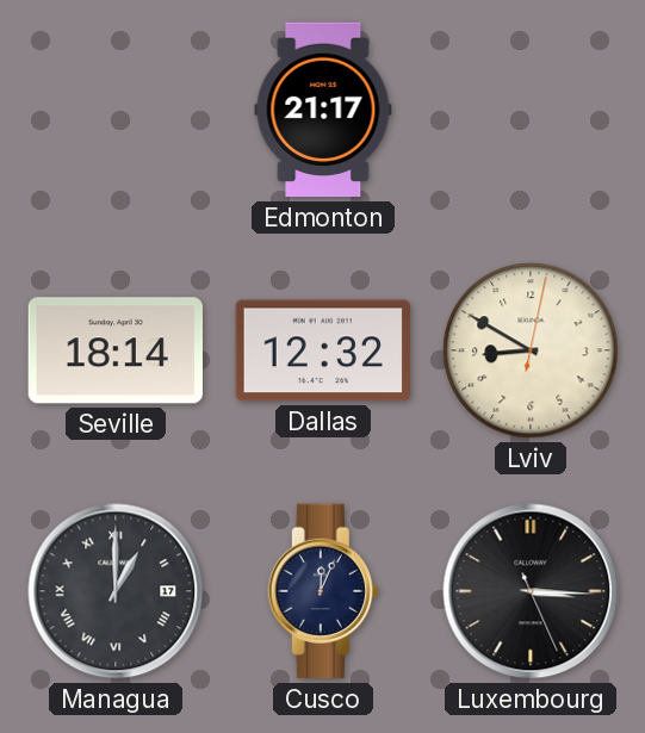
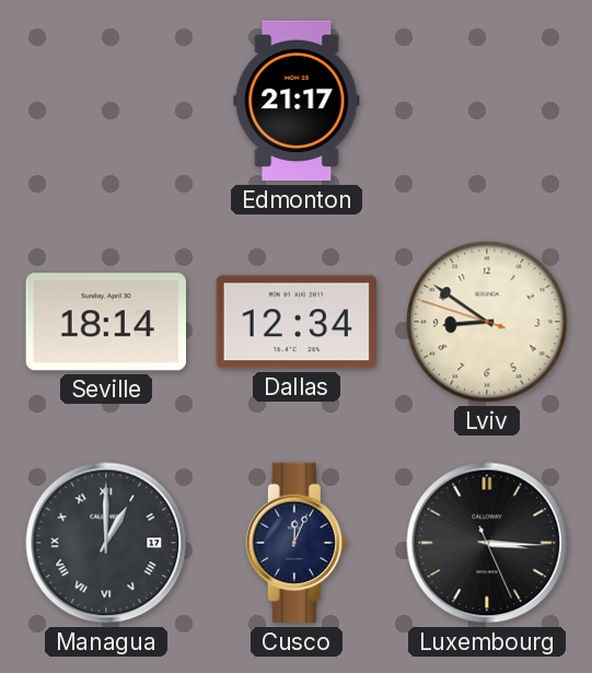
Dallas: 12:32 -> 12:34
Lviv: 8:50:02 -> 8:50:48
